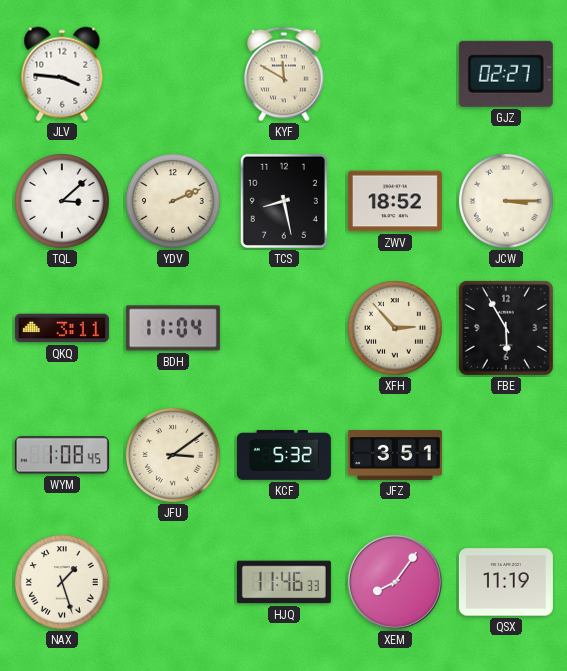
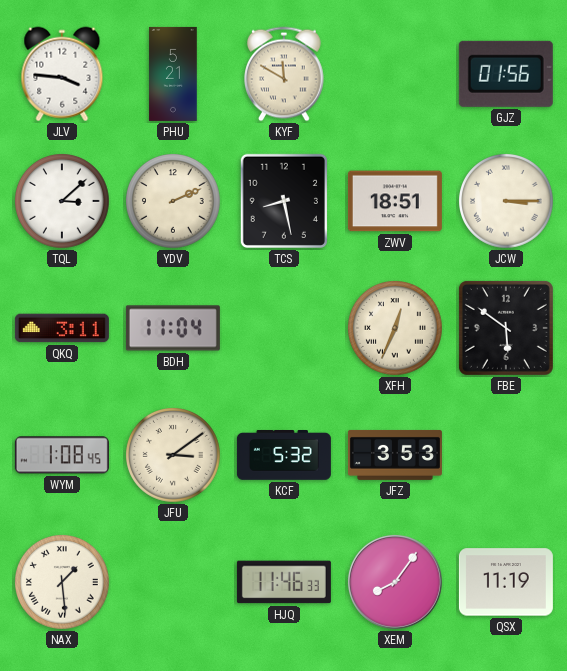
PHU: none -> 5:21
GJZ: 02:27 -> 01:56
ZWV: 18:52 -> 18:51
XFH: 2:53 -> 12:34
FBE: 5:55 -> 5:51
JFZ: 3:51 -> 3:53
NAX: 1:27 -> 1:29
